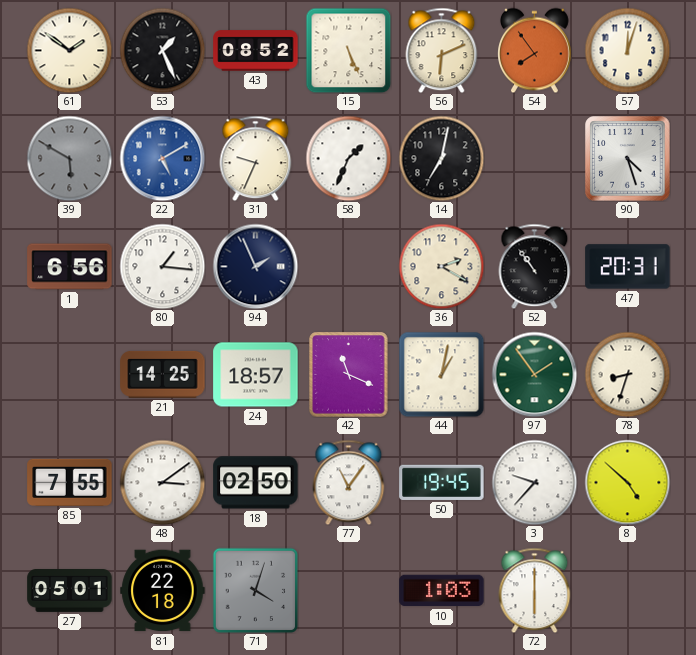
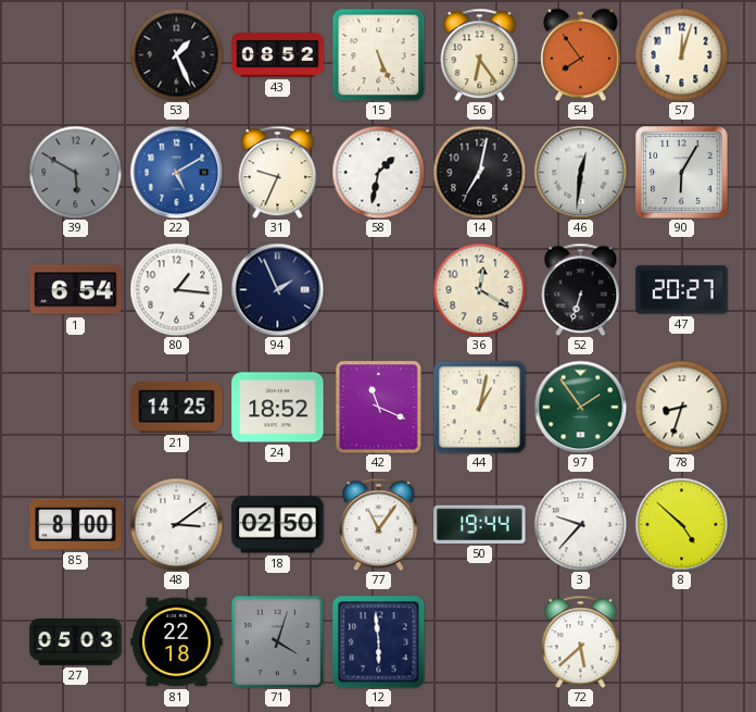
61: 1:51 -> none
56: 6:11 -> 6:24
58: 1:34 -> 1:32
46: none -> 12:31
90: 4:27 -> 6:05
1: 6:56 -> 6:54
36: 2:20 -> 12:20
52: 10:54 -> 6:33
47: 20:31 -> 20:27
24: 18:57 -> 18:52
85: 7:55 -> 8:00
50: 19:45 -> 19:44
27: 05:01 -> 05:03
12: none -> 5:59
10: 1:03 -> none
72: 6:00 -> 5:38
